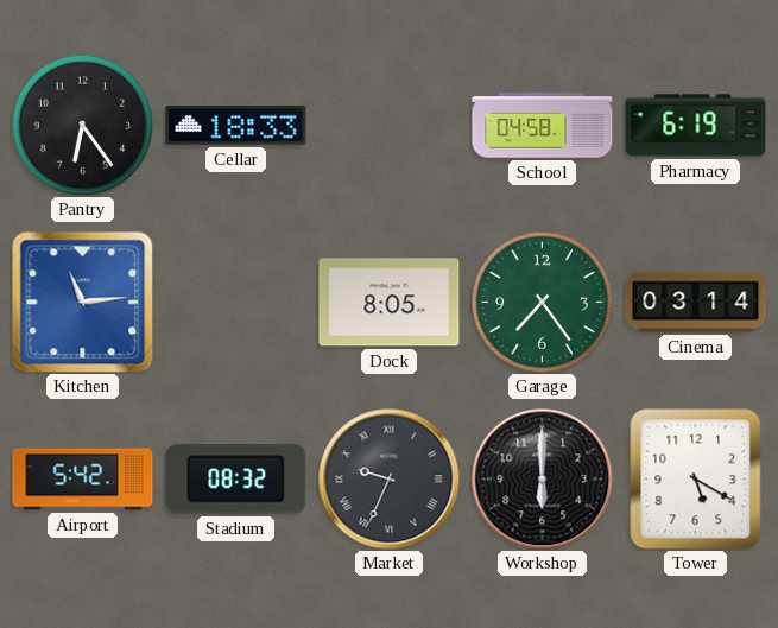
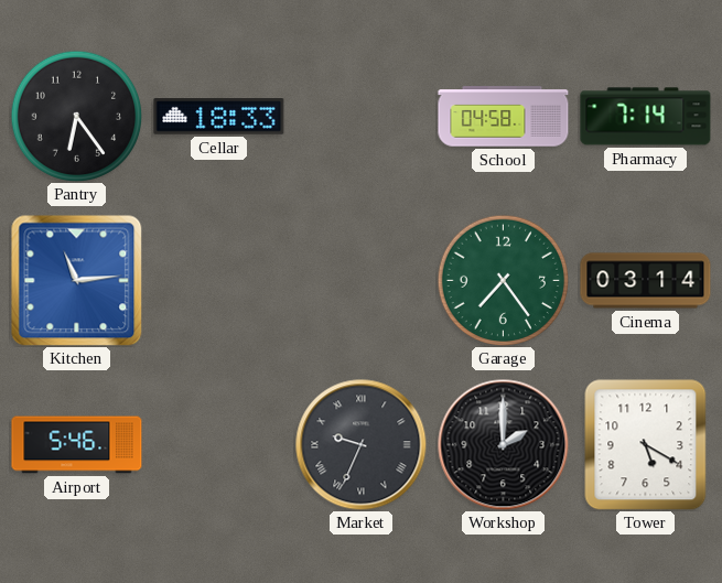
Pharmacy: 6:19 -> 7:14
Dock: 8:05 -> none
Airport: 5:42 -> 5:46
Stadium: 08:32 -> none
Workshop: 6:00 -> 2:00
